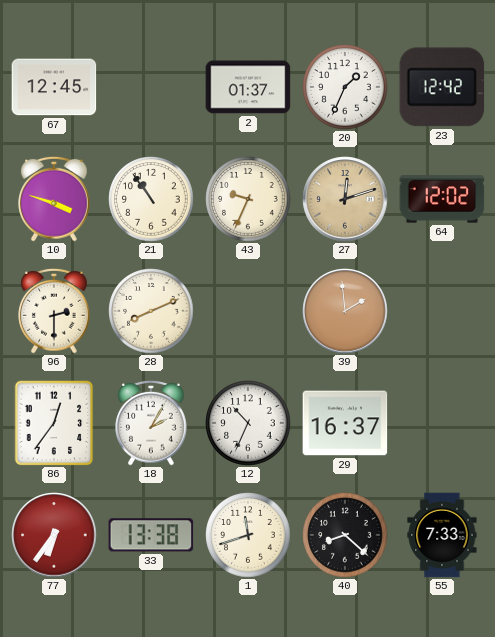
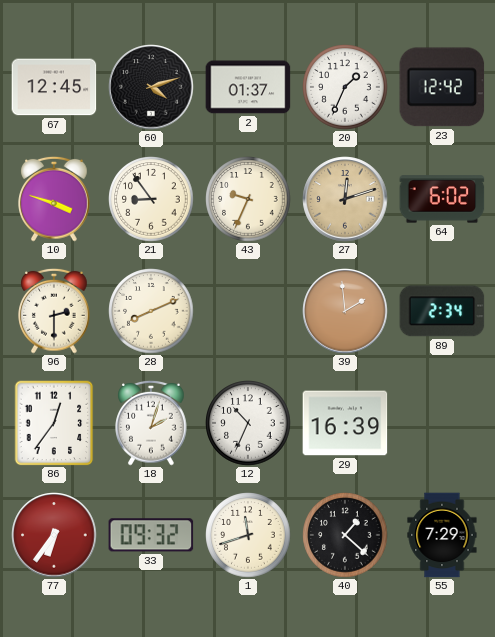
60: none -> 4:12
21: 10:54 -> 8:54
64: 12:02 -> 6:02
89: none -> 2:34
18: 2:05 -> 2:03
29: 16:37 -> 16:39
33: 13:38 -> 09:32
40: 8:22 -> 1:22
55: 7:33 -> 7:29
